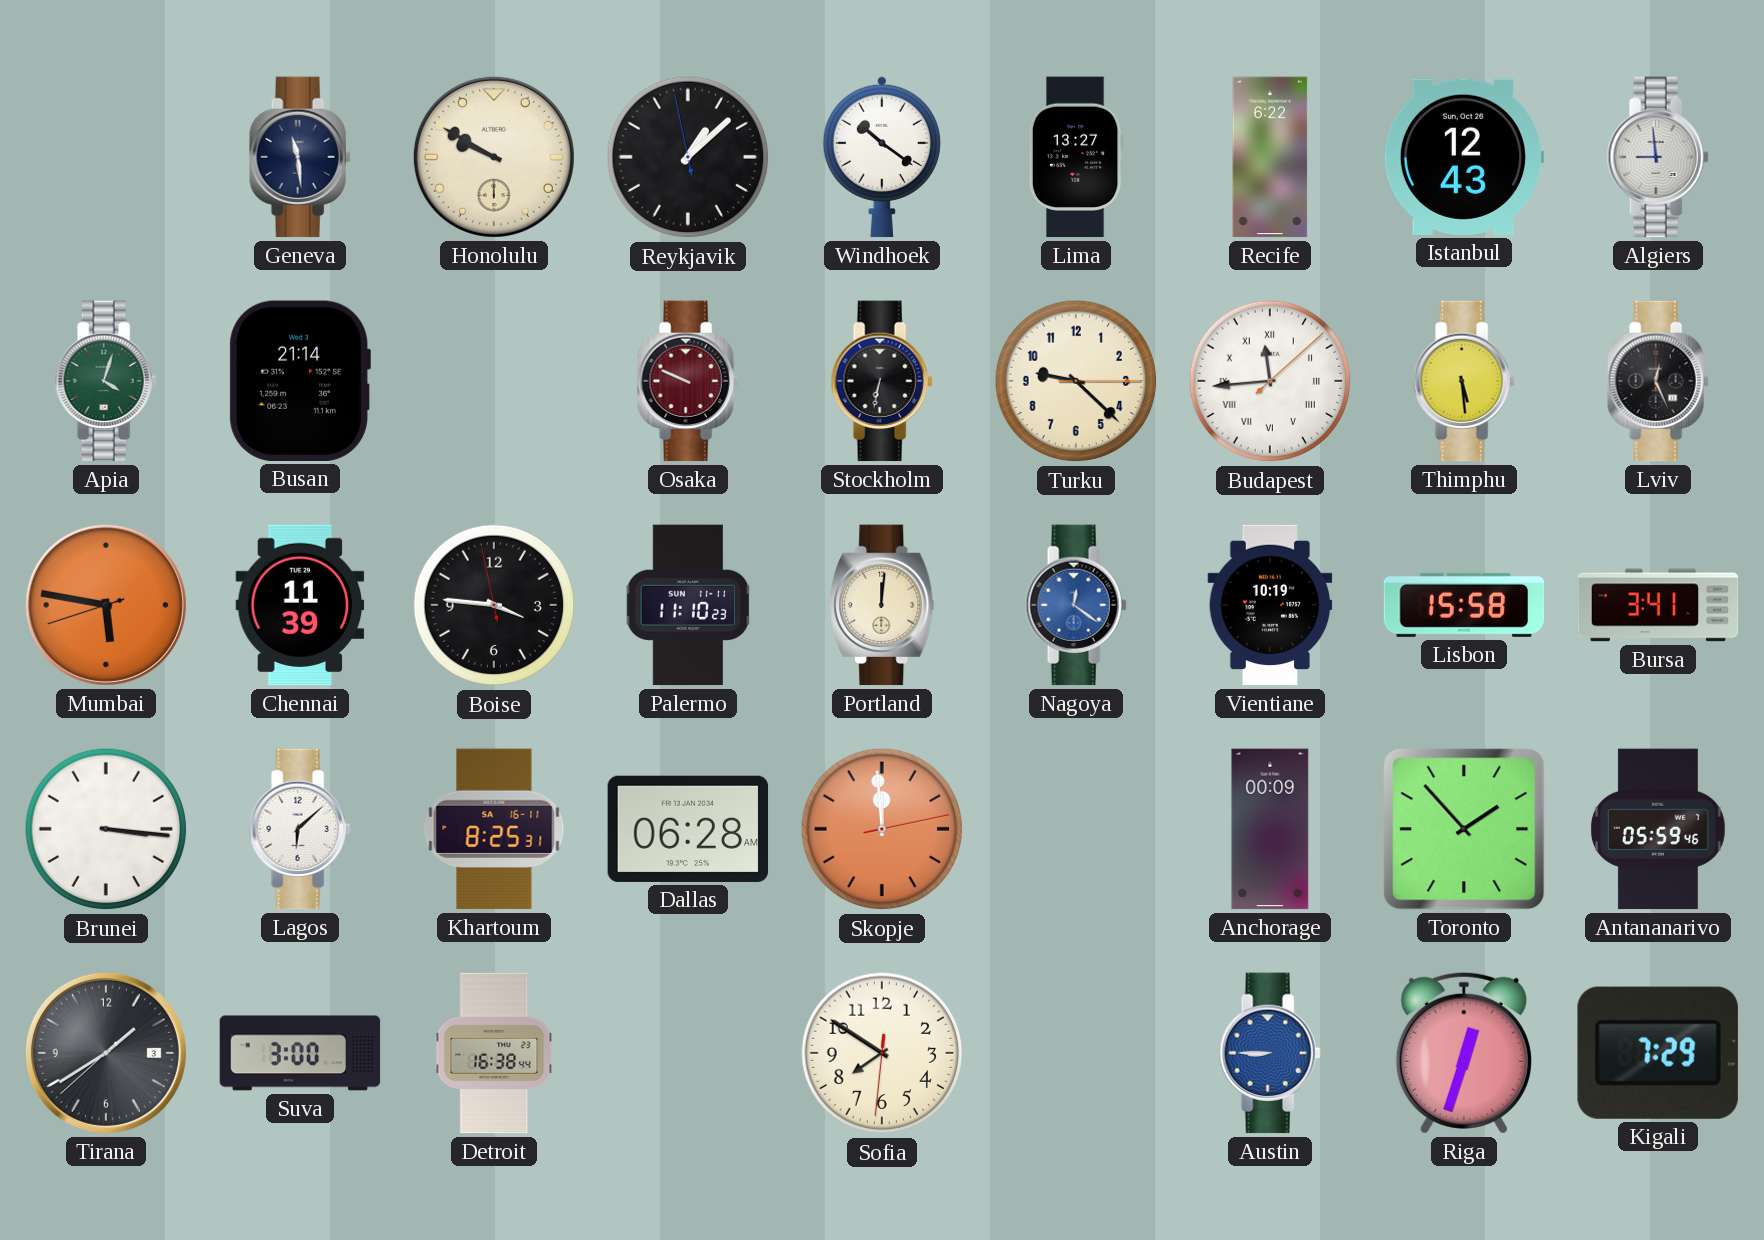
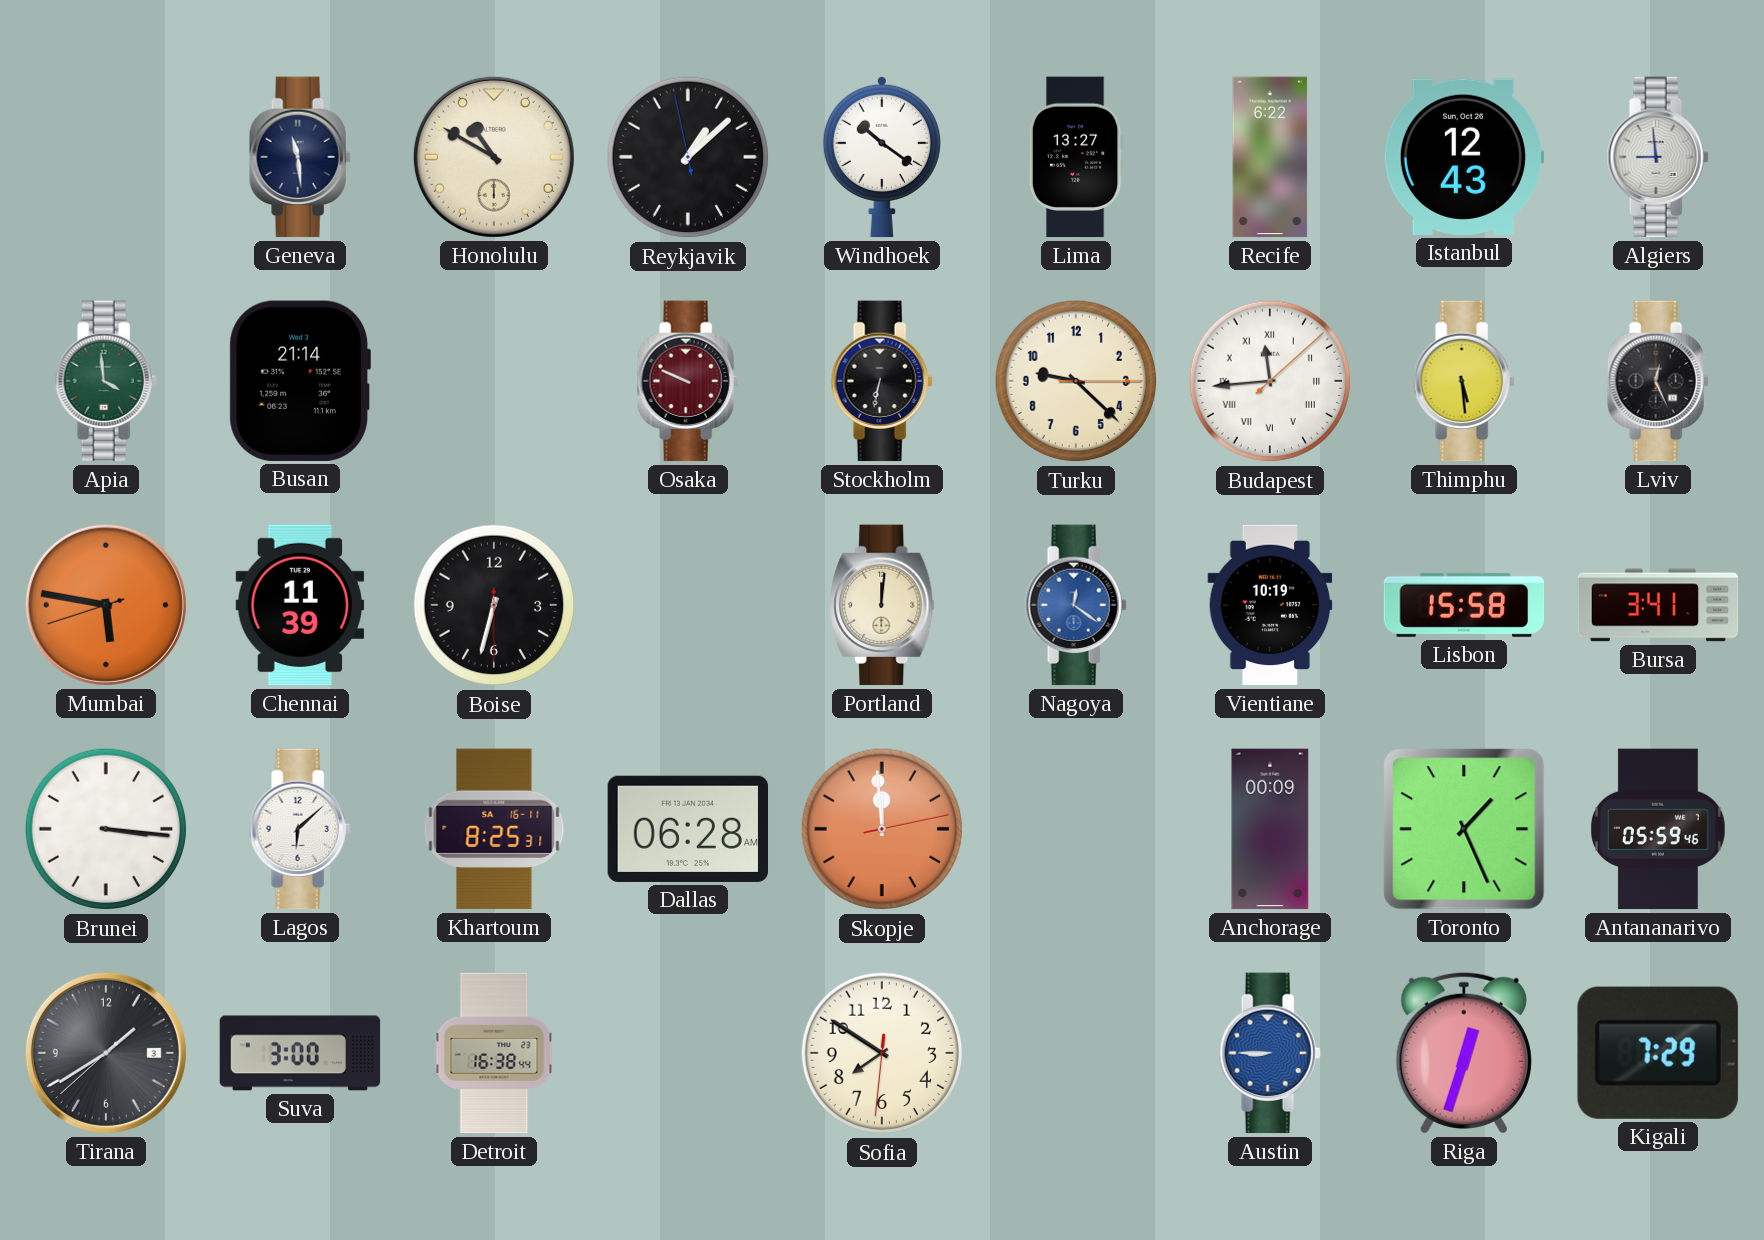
Honolulu: 9:50 -> 10:50
Apia: 4:03 -> 3:59
Boise: 3:45 -> 6:32
Palermo: 11:10 -> none
Toronto: 1:53 -> 1:26
